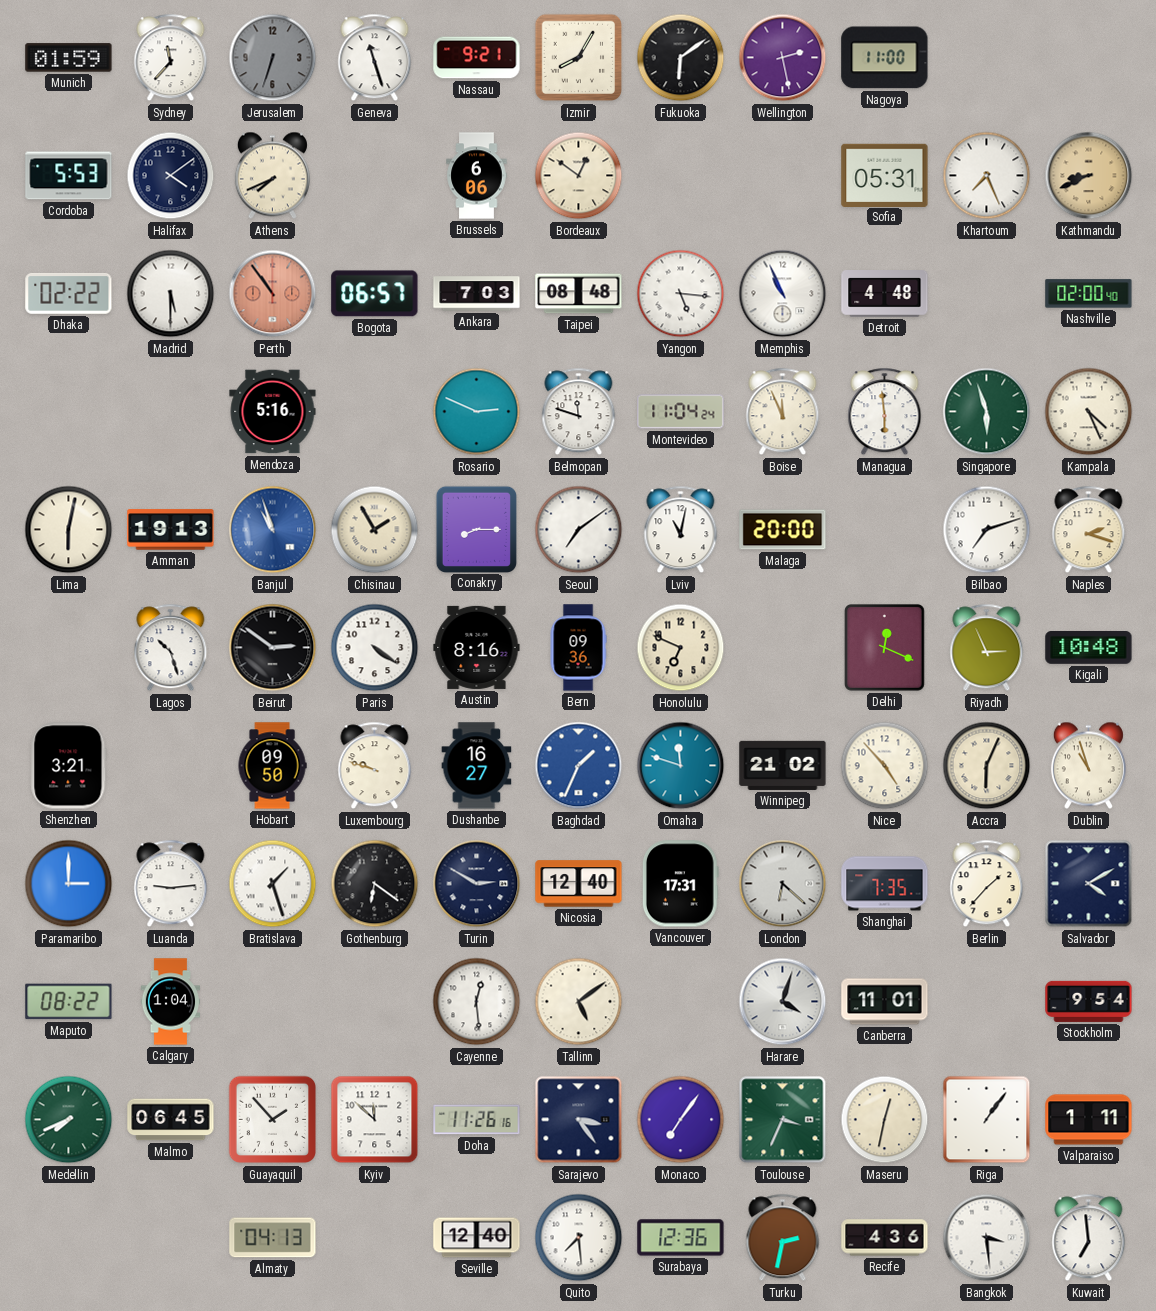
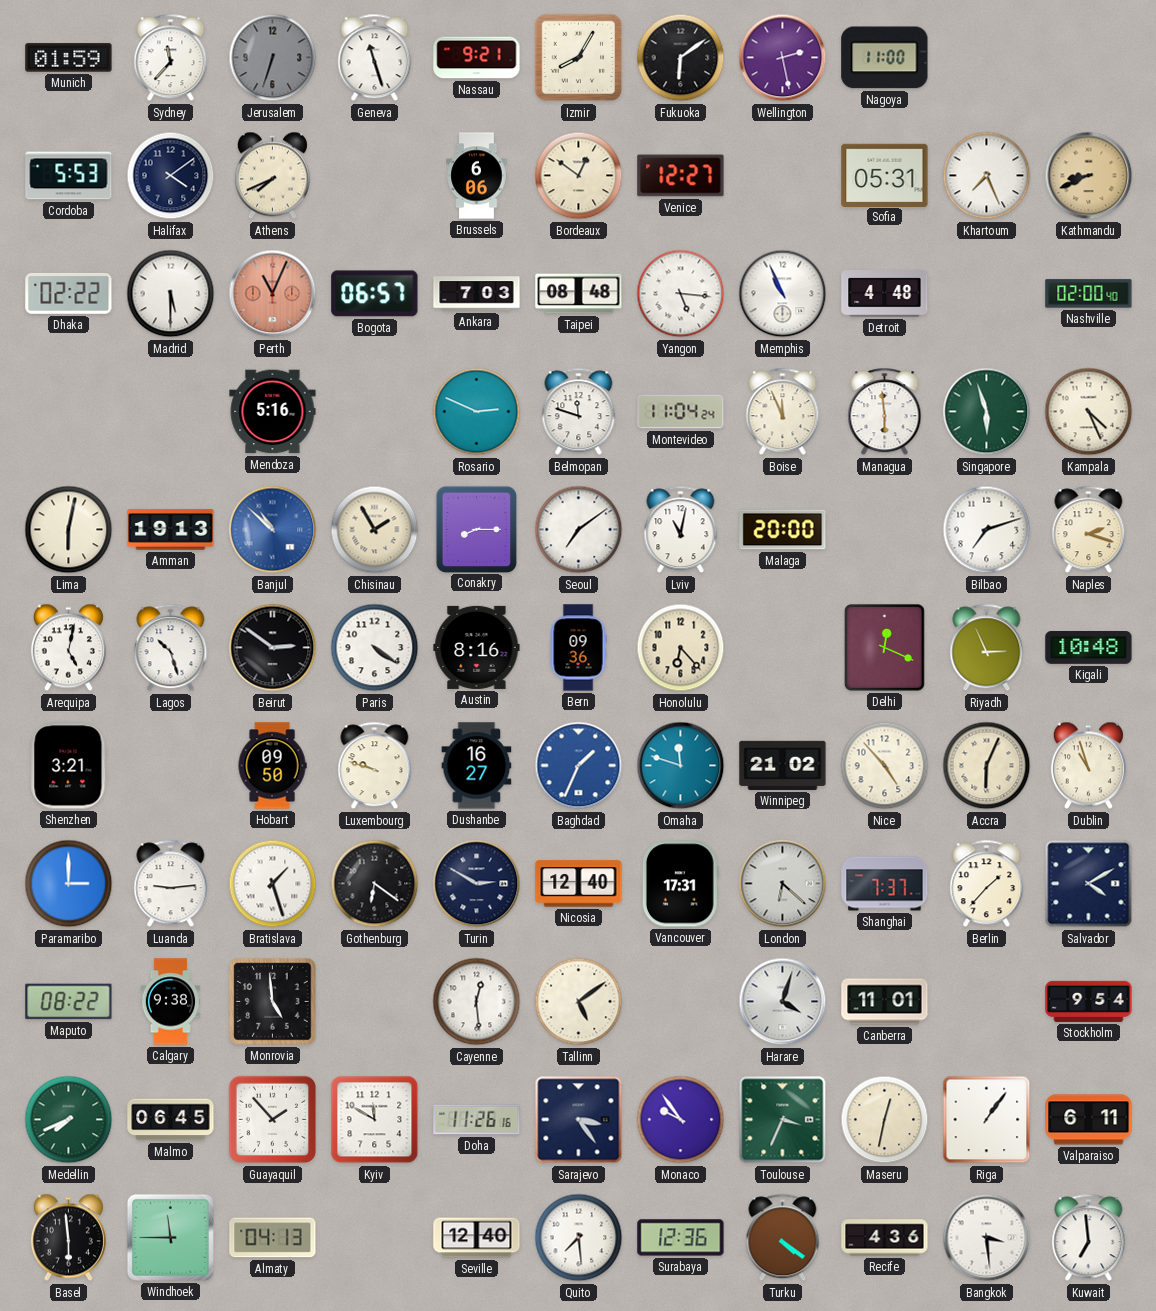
Venice: none -> 12:27
Perth: 10:54 -> 11:04
Banjul: 10:57 -> 10:52
Arequipa: none -> 5:02
Honolulu: 6:49 -> 6:23
Shanghai: 7:35 -> 7:37
Calgary: 1:04 -> 9:38
Monrovia: none -> 4:59
Kyiv: 11:52 -> 11:50
Monaco: 7:06 -> 9:54
Valparaiso: 1:11 -> 6:11
Basel: none -> 5:59
Windhoek: none -> 11:45
Turku: 2:32 -> 4:21
